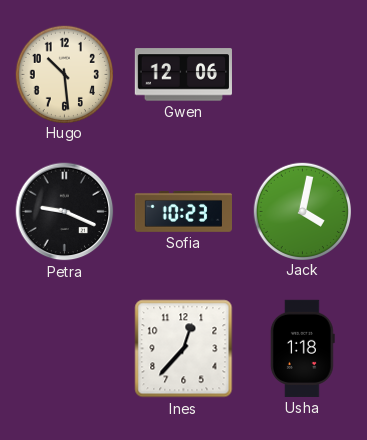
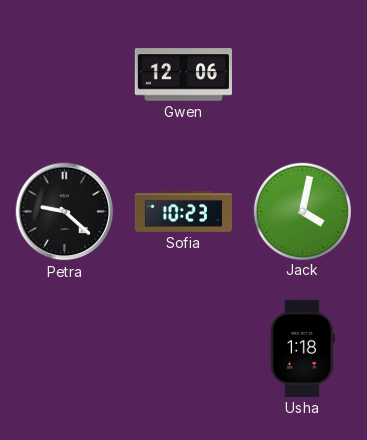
Hugo: 10:29 -> none
Petra: 9:19 -> 9:22
Ines: 12:37 -> none
